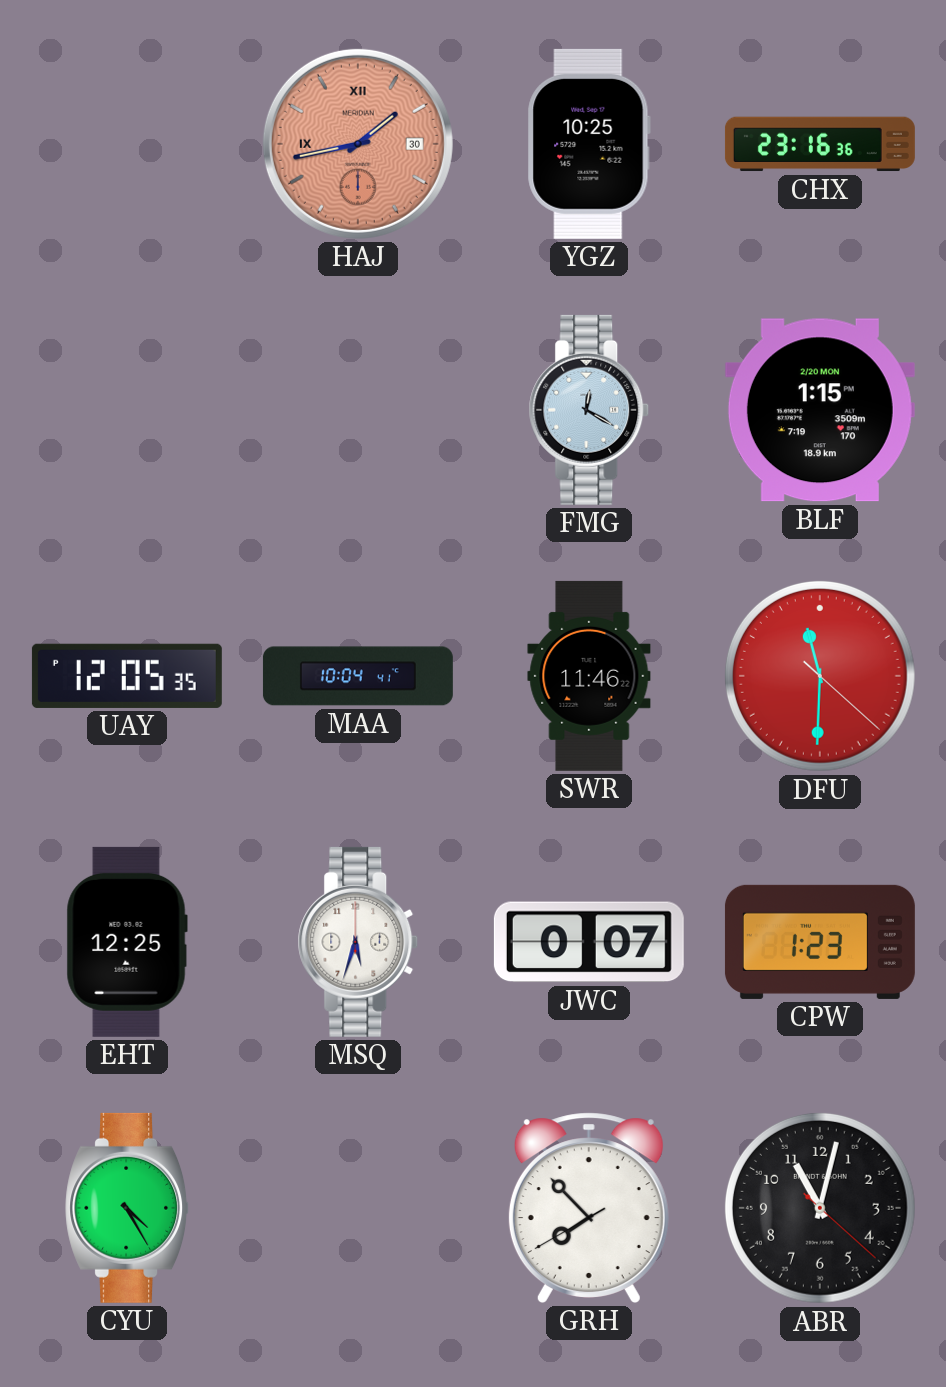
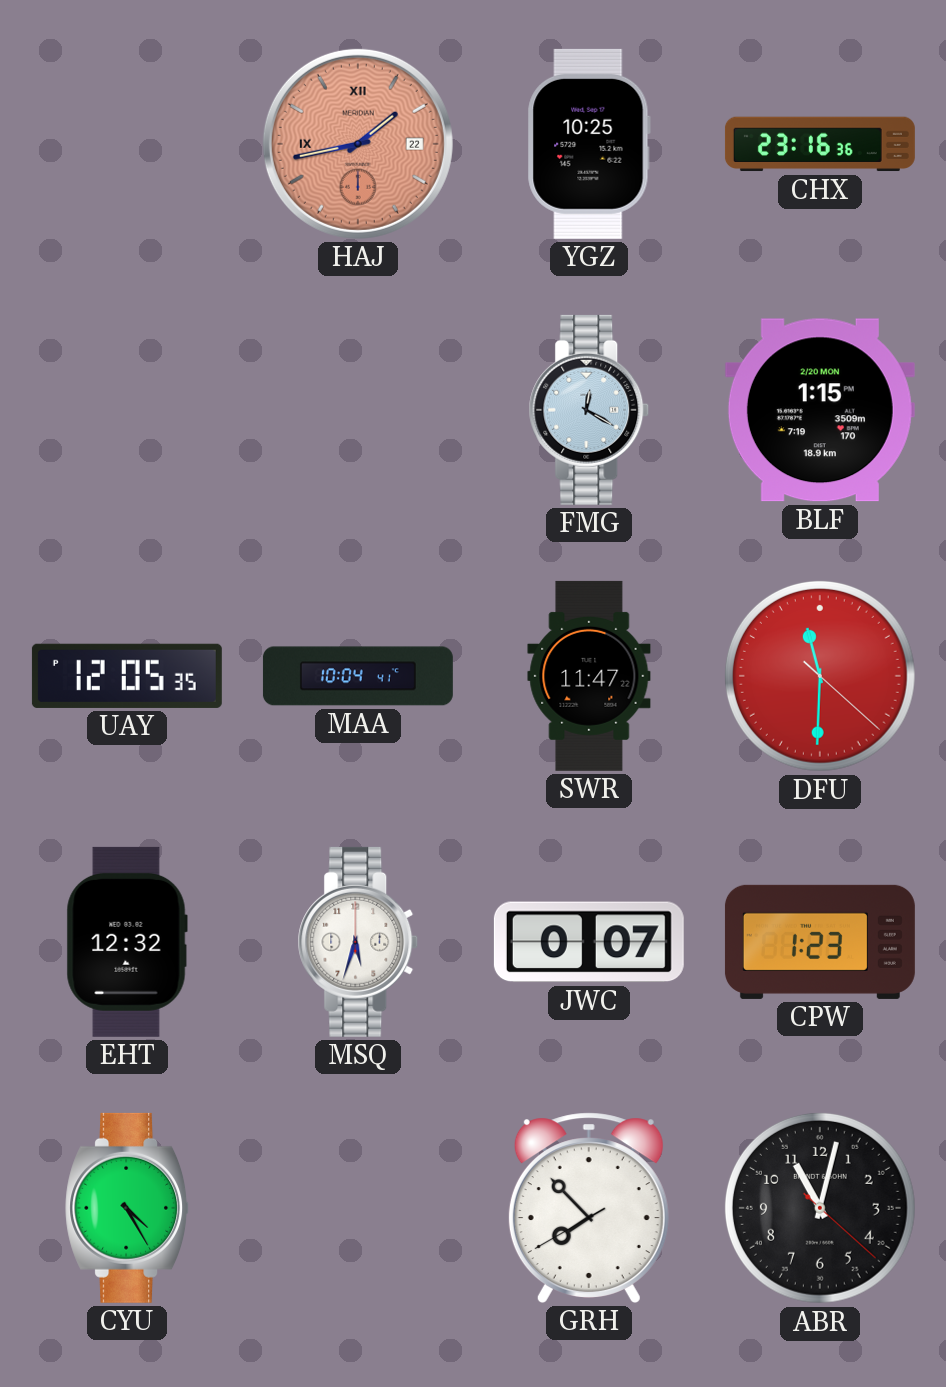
HAJ date: 30 -> 22
SWR: 11:46 -> 11:47
EHT: 12:25 -> 12:32
